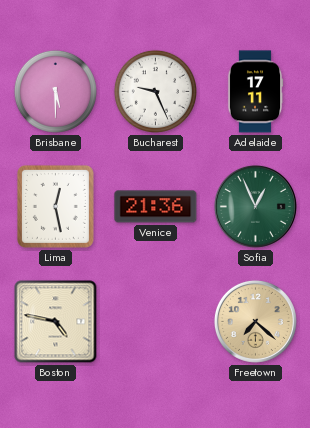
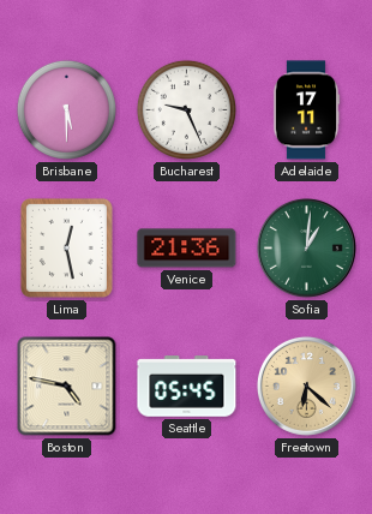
Sofia: 12:56 -> 1:01
Seattle: none -> 05:45
Freetown: 7:22 -> 6:22
